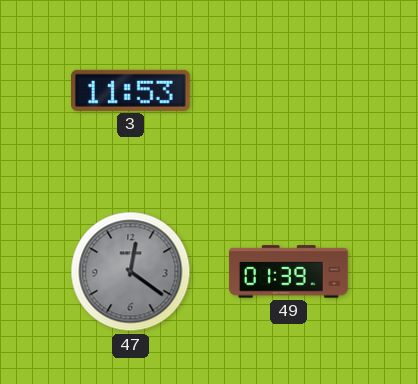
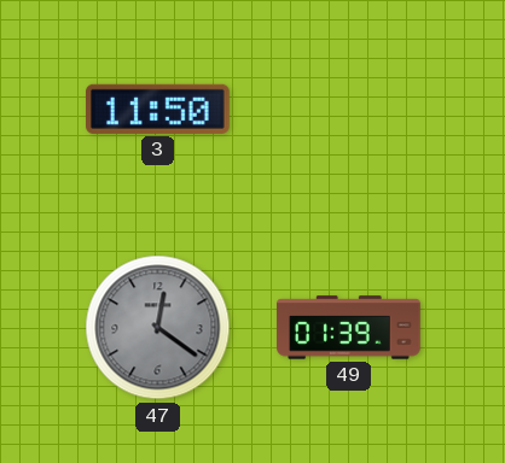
3: 11:53 -> 11:50
